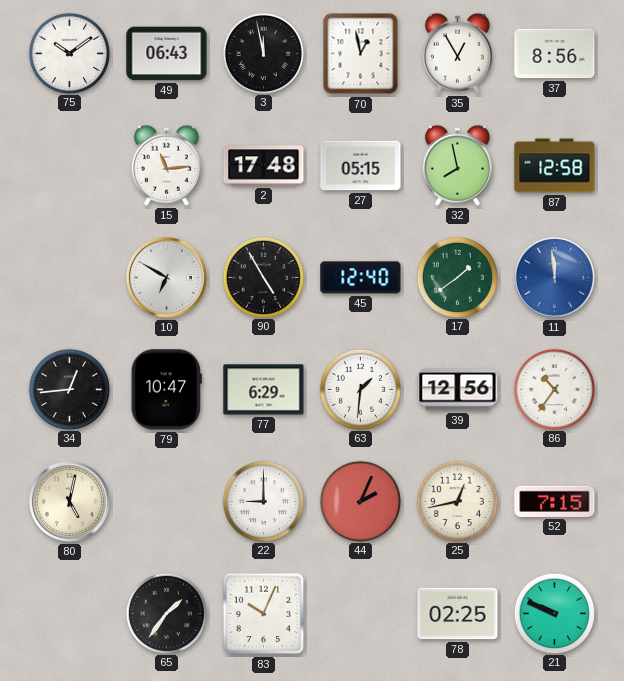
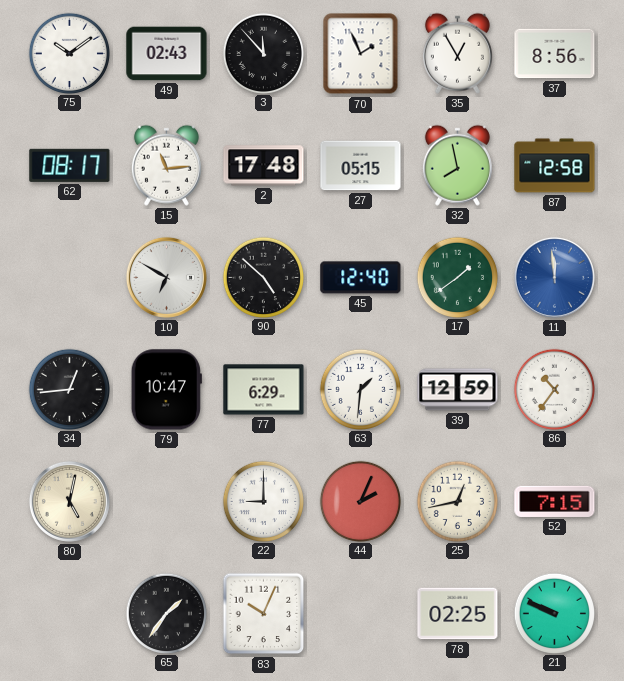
49: 06:43 -> 02:43
3: 11:58 -> 11:53
70: 12:58 -> 1:56
62: none -> 08:17
90: 4:55 -> 4:52
39: 12:56 -> 12:59
